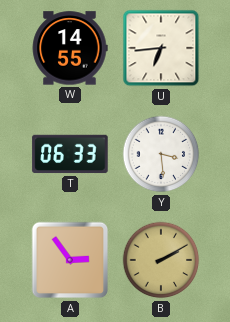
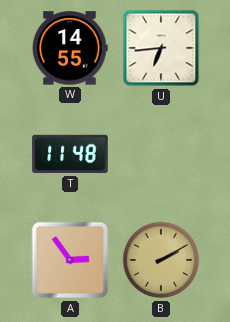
T: 06:33 -> 11:48
Y: 3:29 -> none
